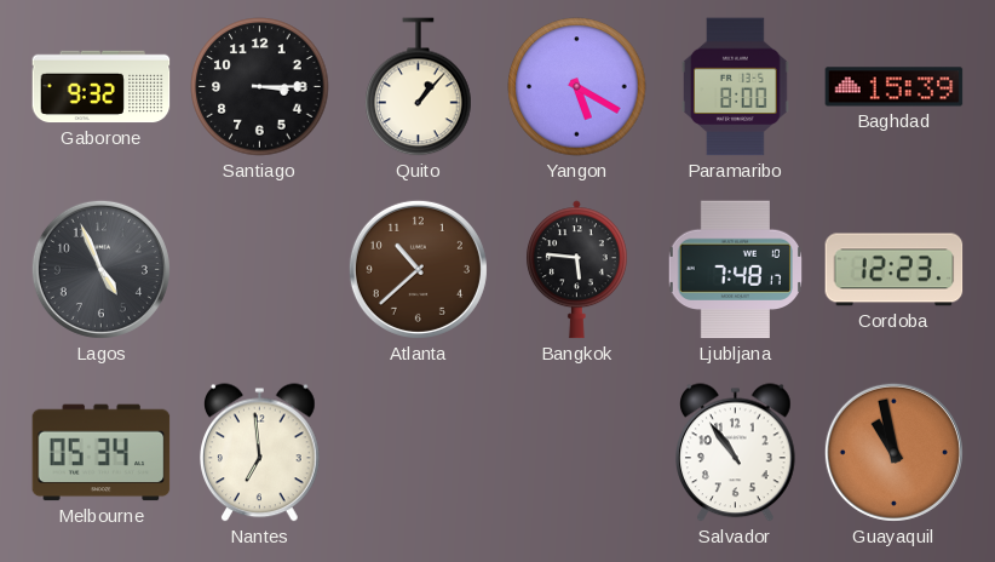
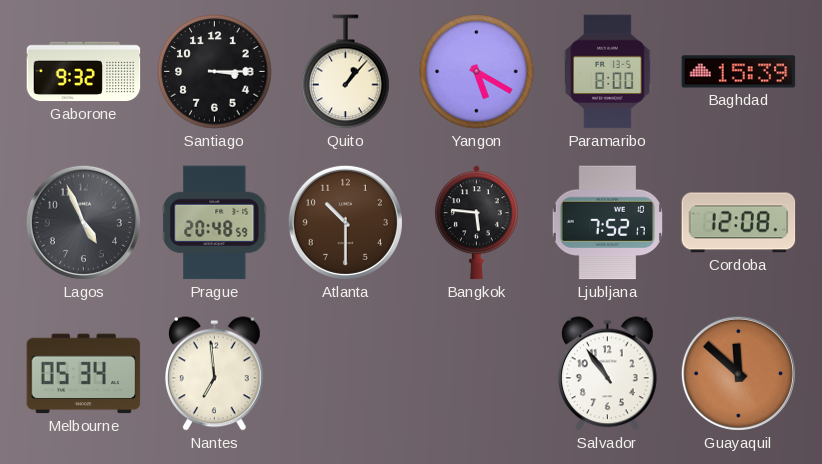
Prague: none -> 20:48
Atlanta: 10:38 -> 10:30
Ljubljana: 7:48 -> 7:52
Cordoba: 12:23 -> 12:08
Guayaquil: 10:58 -> 11:52
